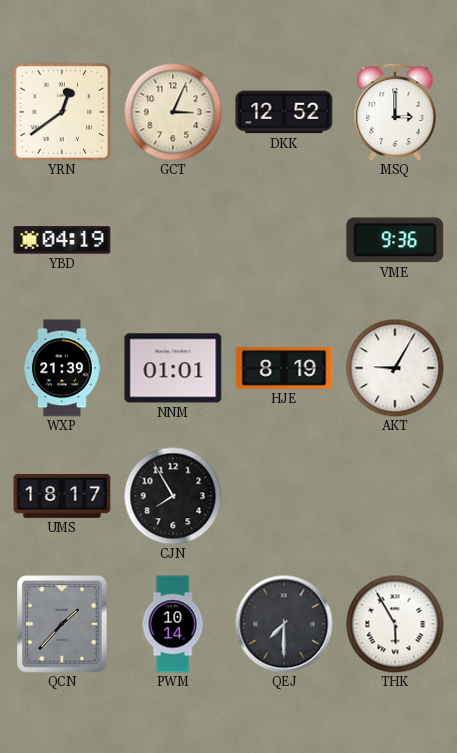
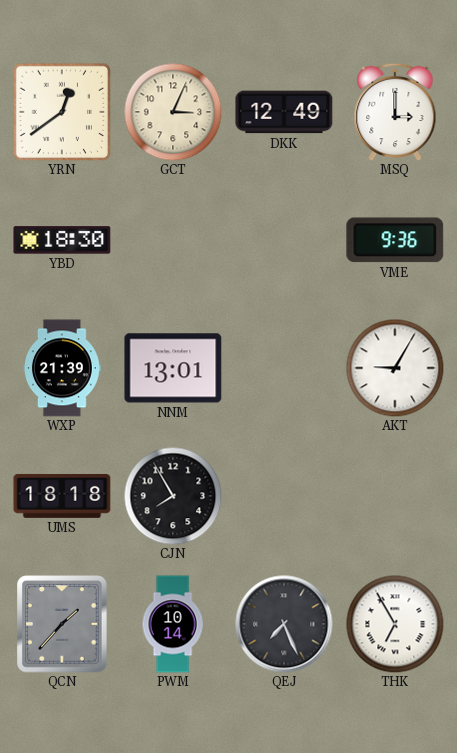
DKK: 12:52 -> 12:49
YBD: 04:19 -> 18:30
NNM: 01:01 -> 13:01
HJE: 8:19 -> none
UMS: 18:17 -> 18:18
QEJ: 7:30 -> 7:26
THK: 5:55 -> 6:55
